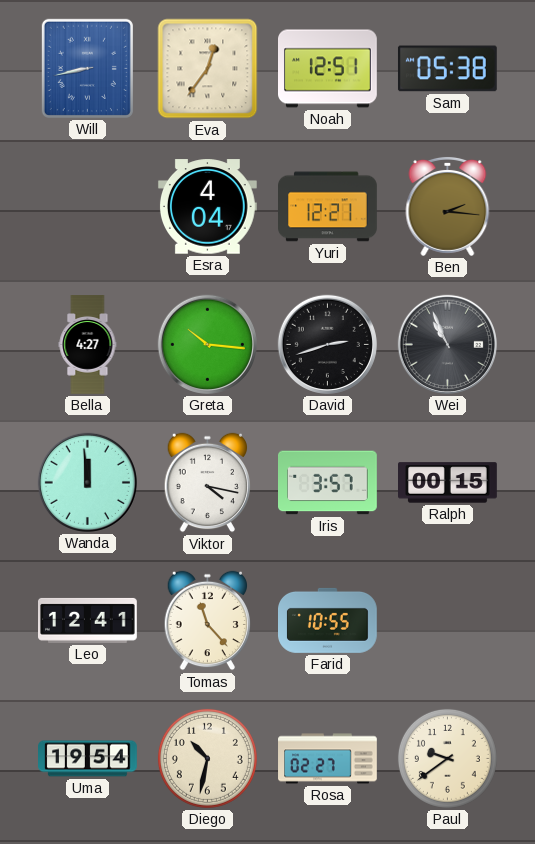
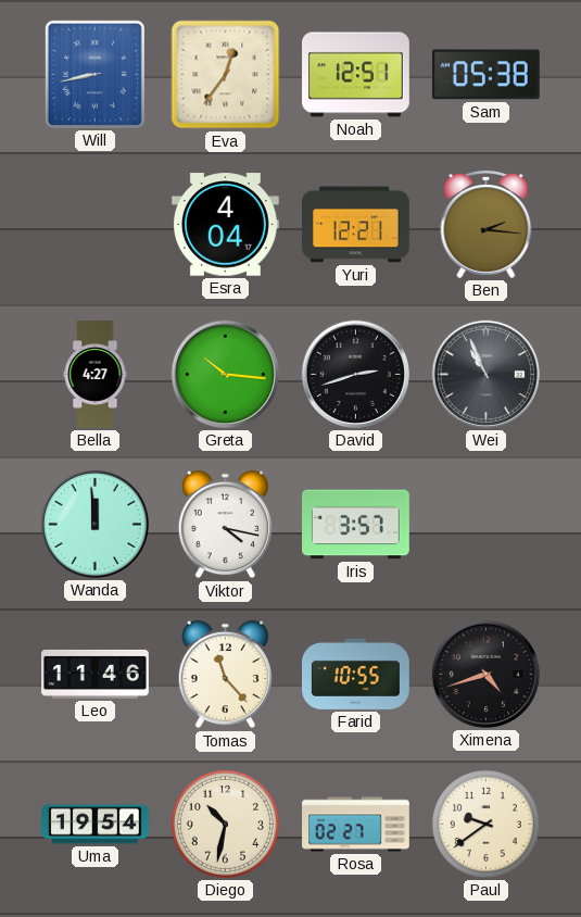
Ralph: 00:15 -> none
Leo: 12:41 -> 11:46
Ximena: none -> 4:42
